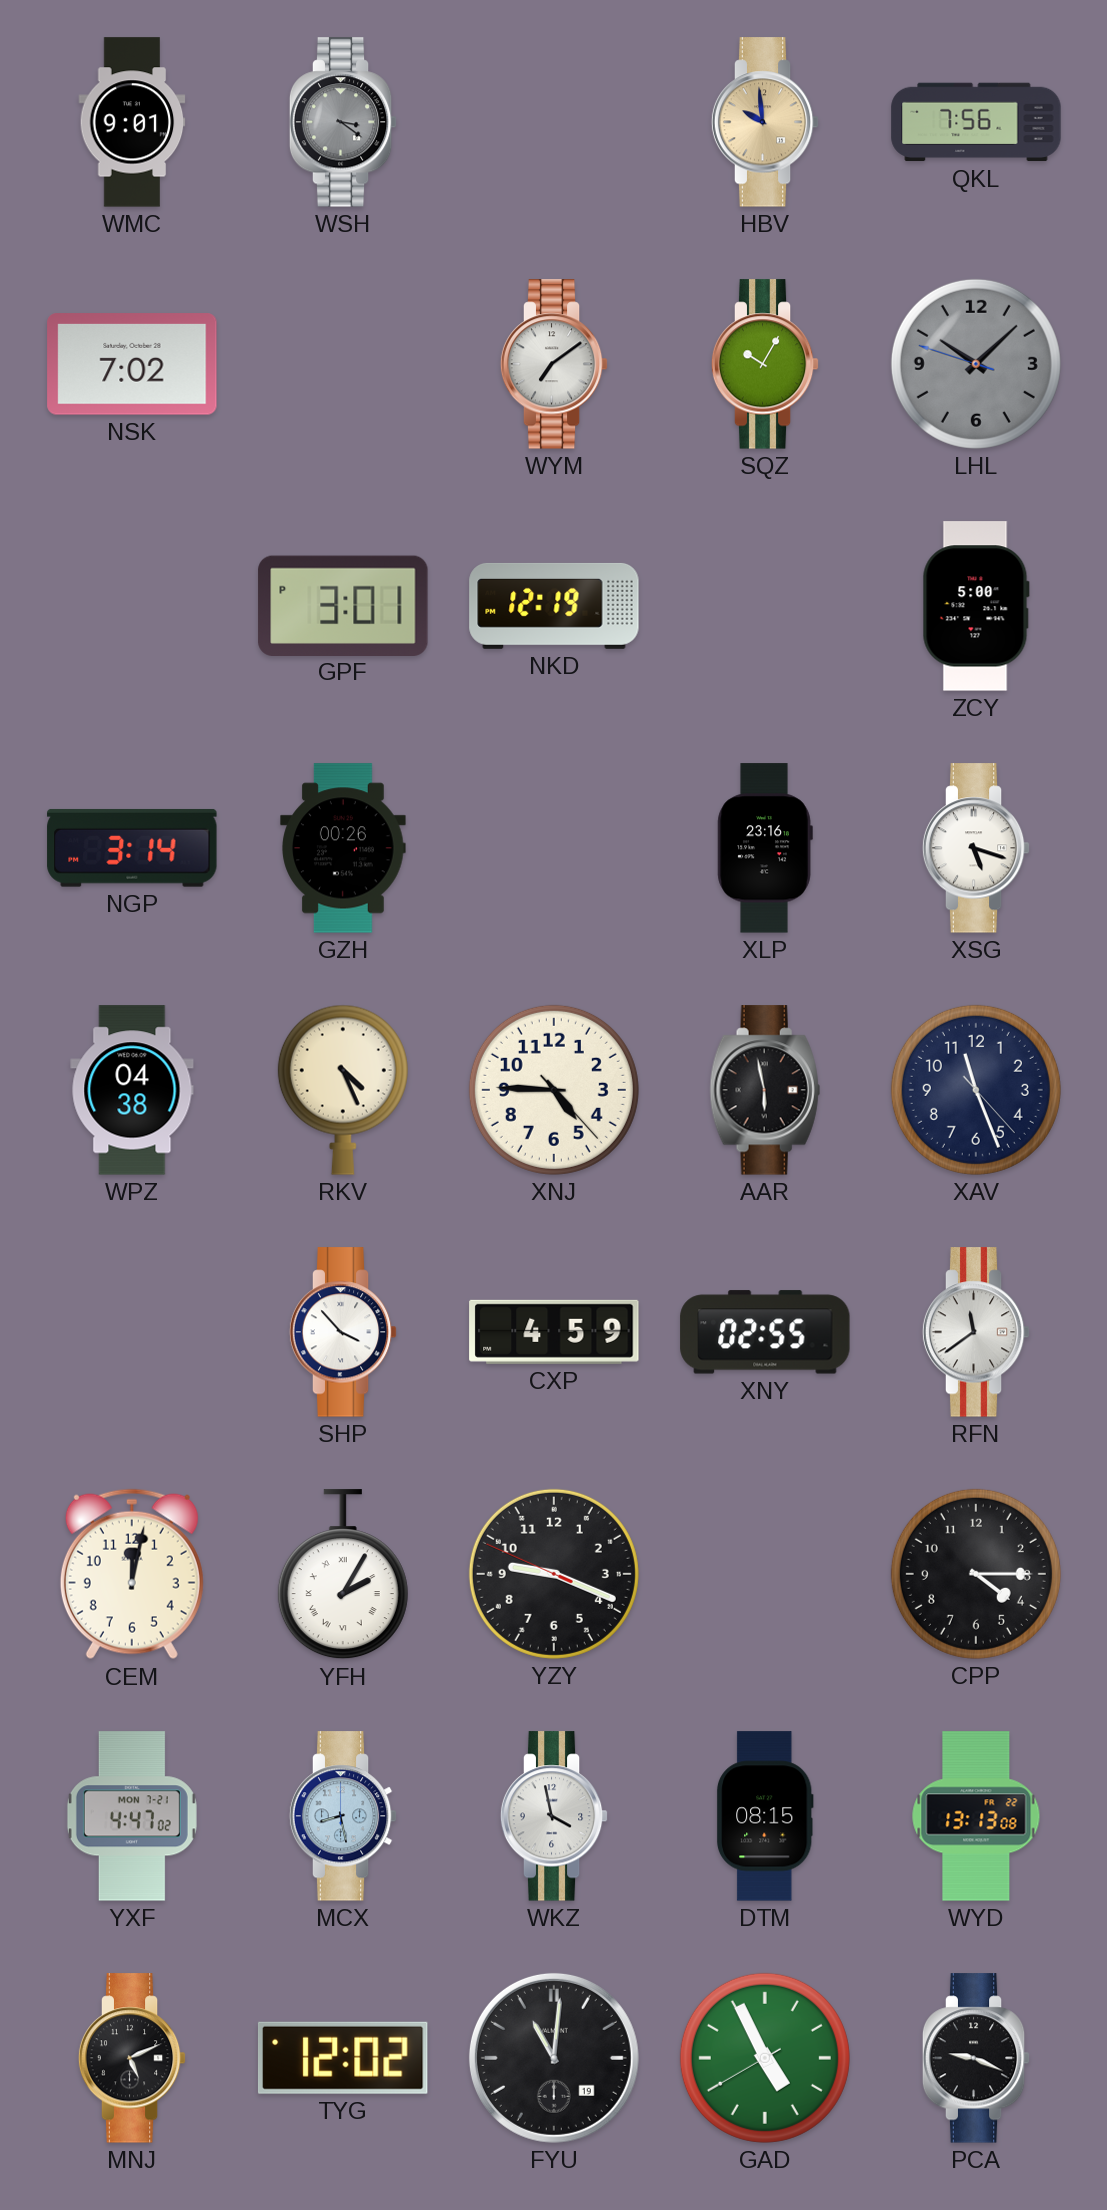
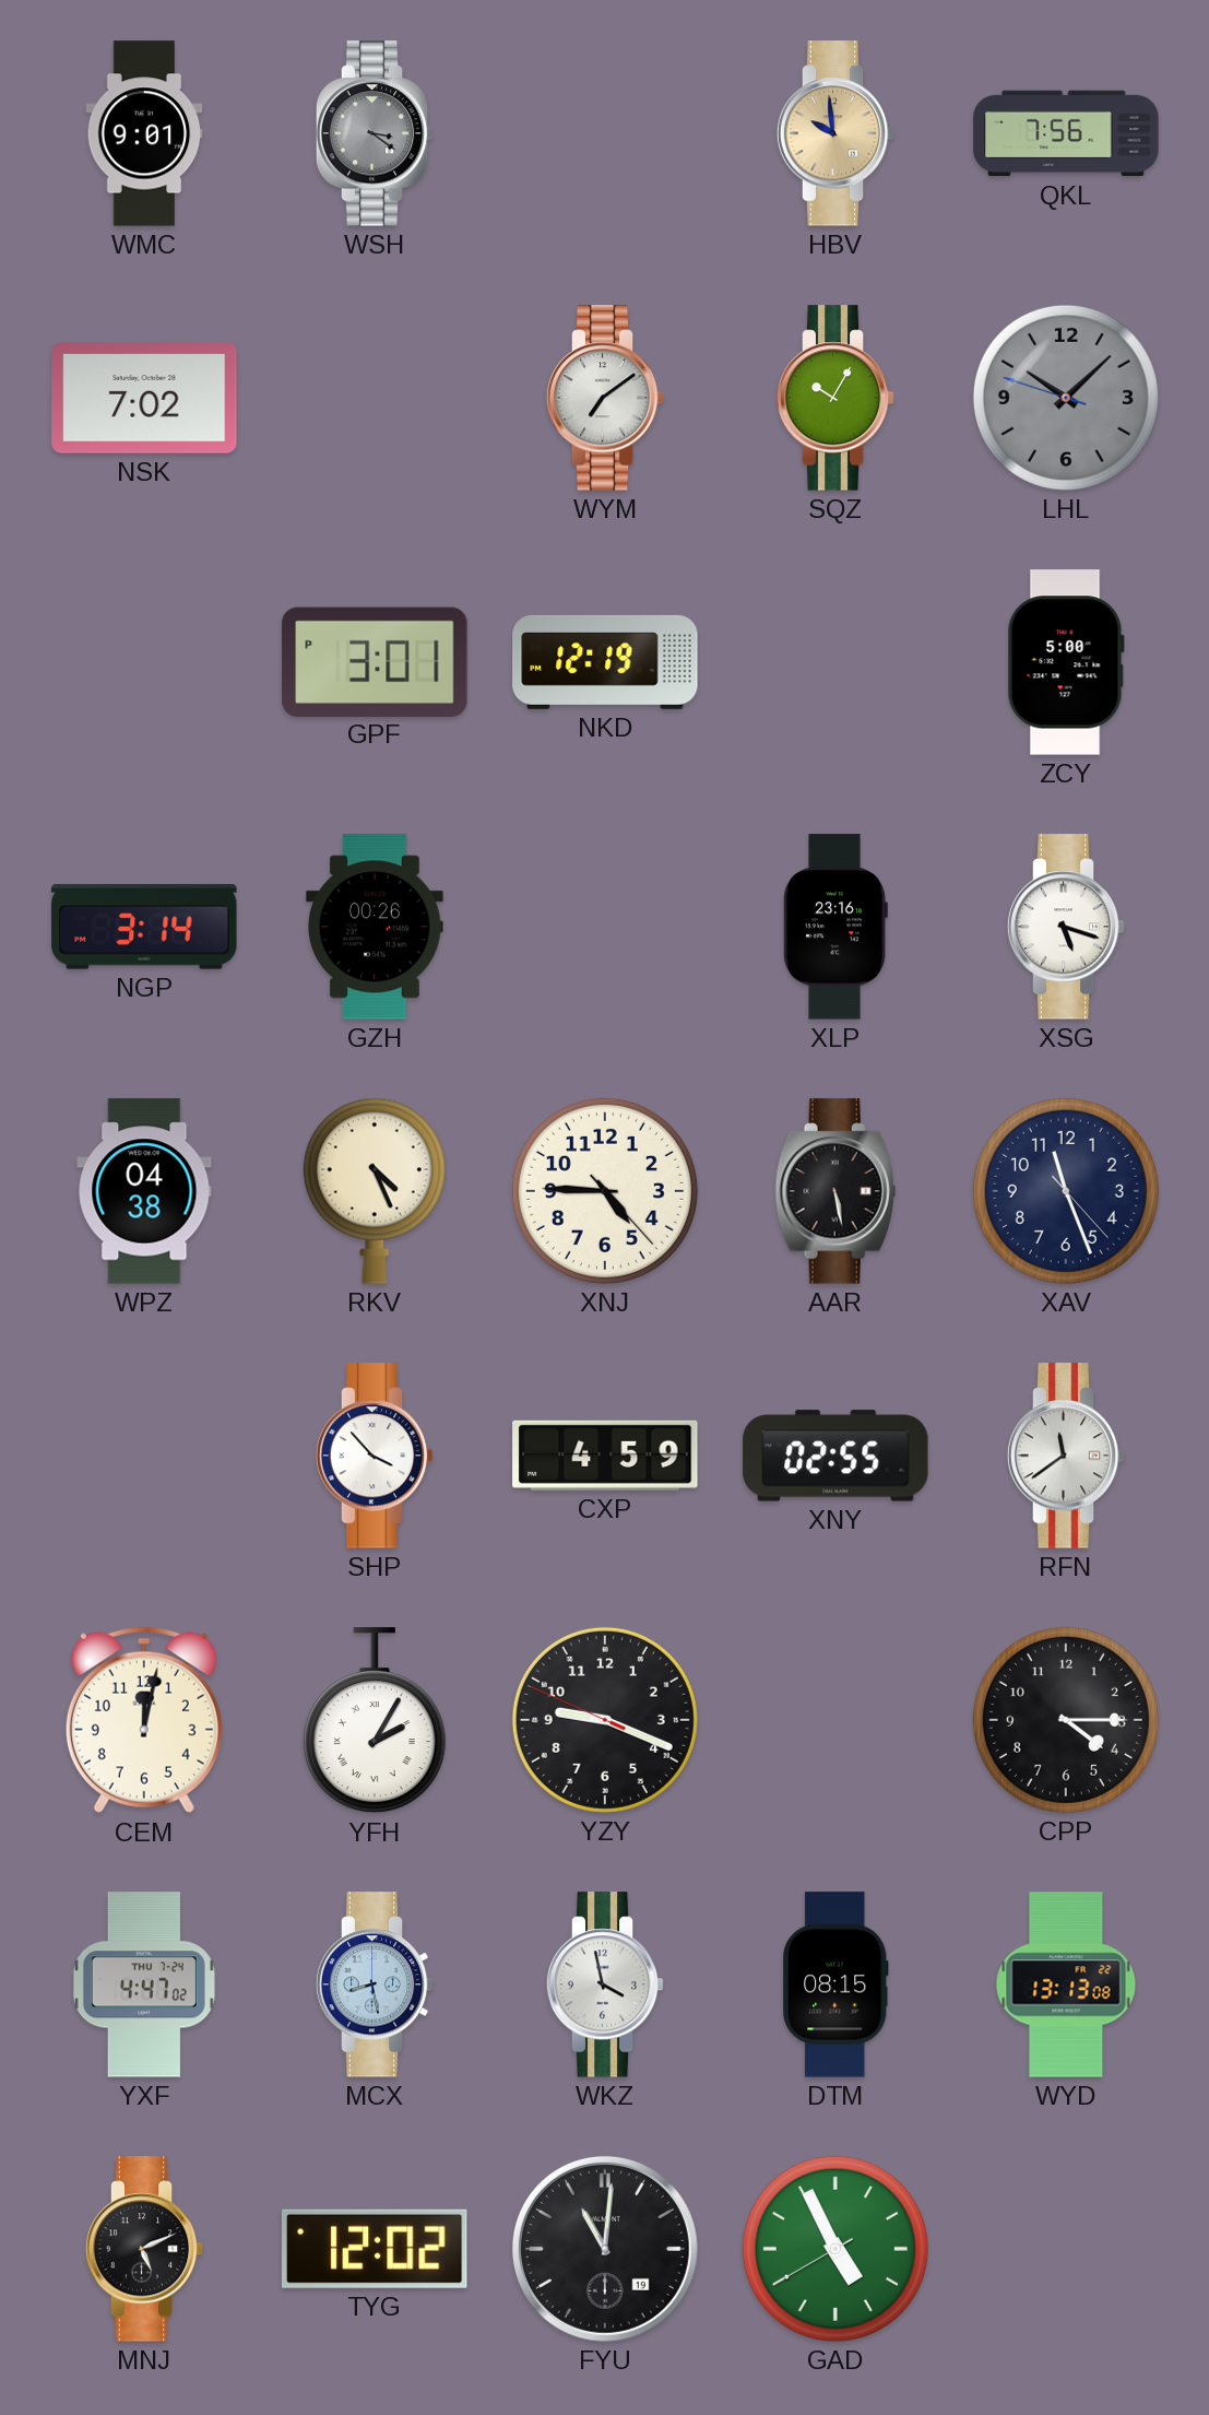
AAR: 5:58 -> 5:28
YXF date: MON 7-21 -> THU 7-24
PCA: 9:19 -> none
